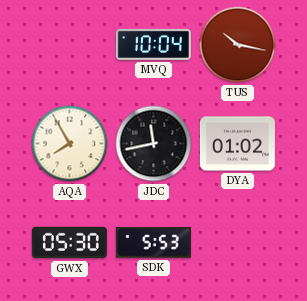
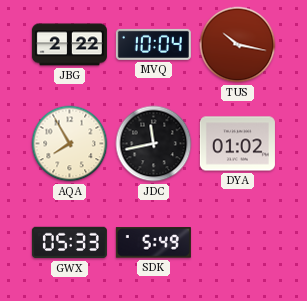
JBG: none -> 2:22
GWX: 05:30 -> 05:33
SDK: 5:53 -> 5:49
